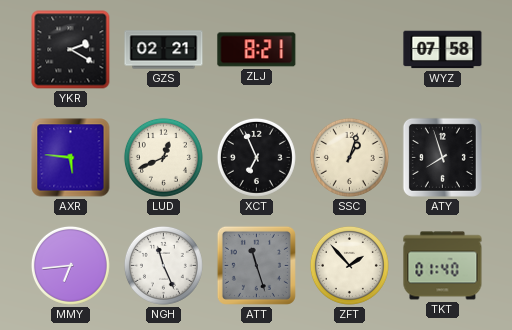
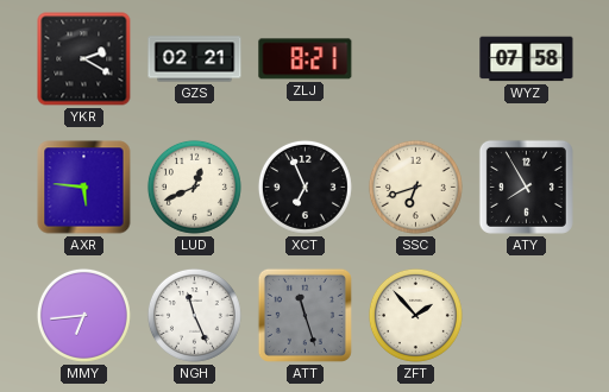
SSC: 1:03 -> 6:42
ATY: 7:57 -> 7:55
TKT: 01:40 -> none
